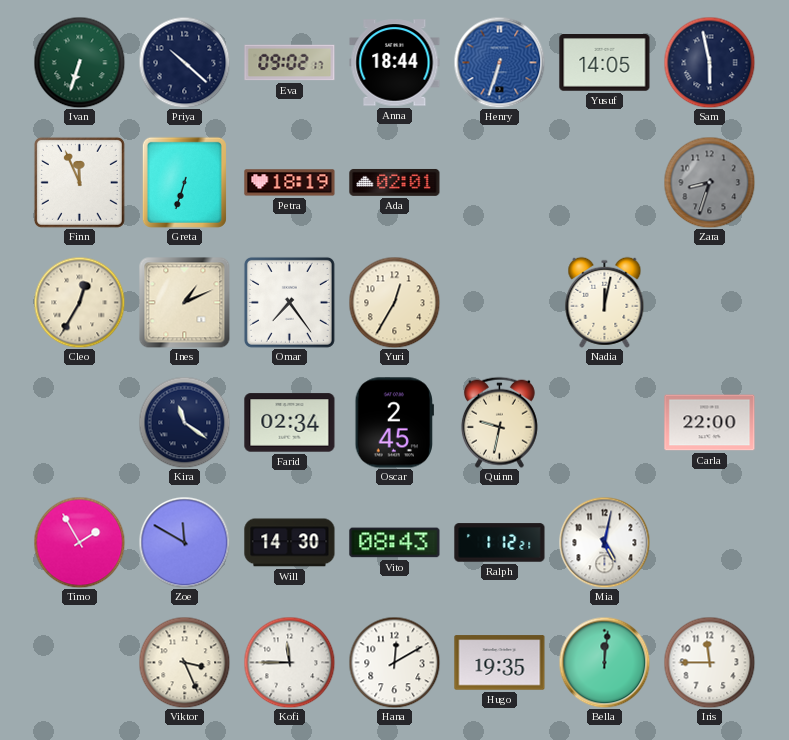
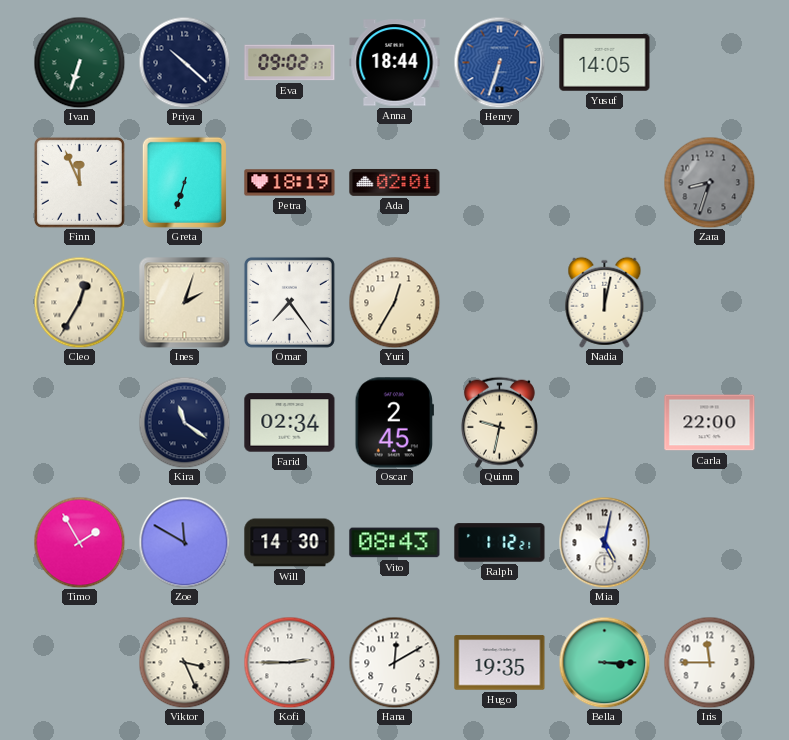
Sam: 5:58 -> none
Ines: 1:11 -> 2:03
Kofi: 11:45 -> 2:45
Bella: 12:01 -> 3:15
